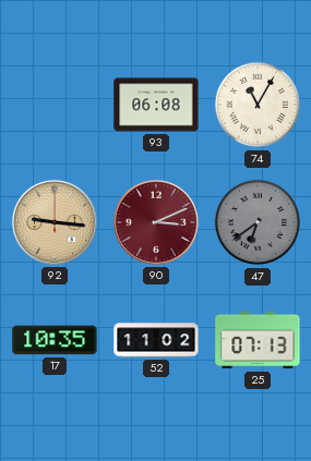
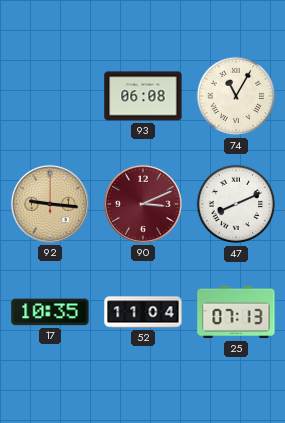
47: 6:39 -> 8:11
47 dial: grey -> white
52: 11:02 -> 11:04
